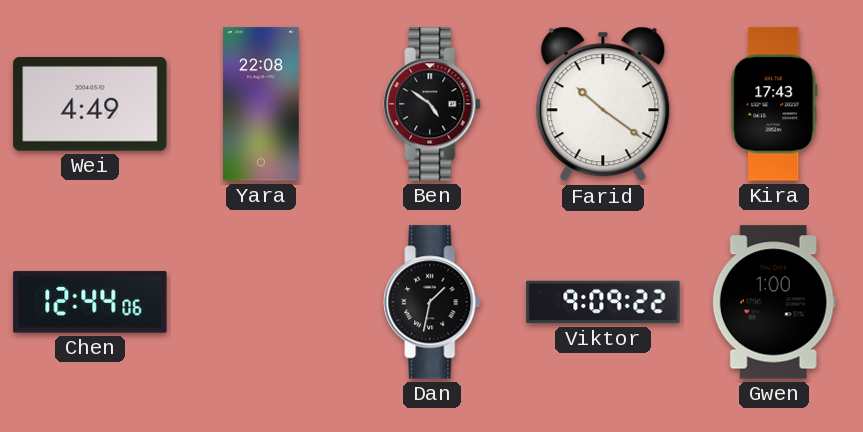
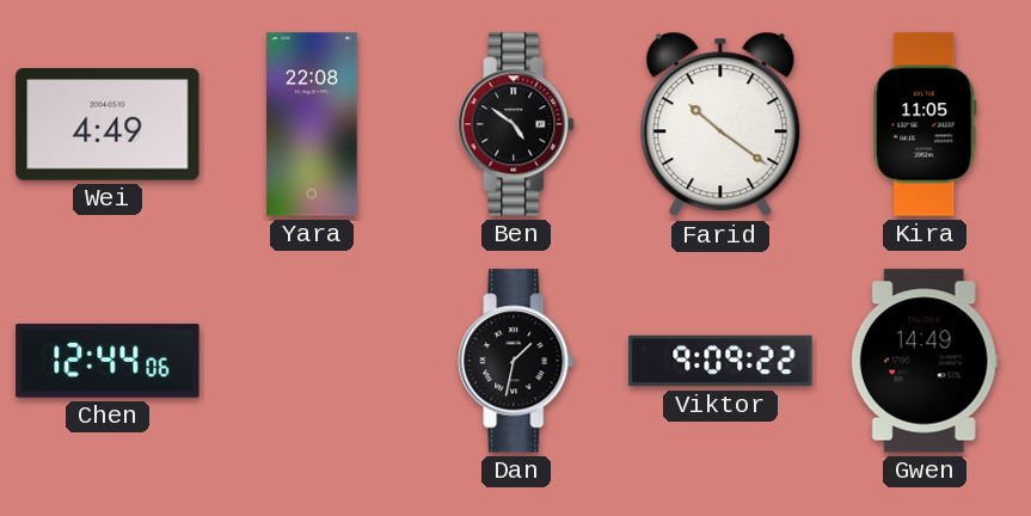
Kira: 17:43 -> 11:05
Gwen: 1:00 -> 14:49
